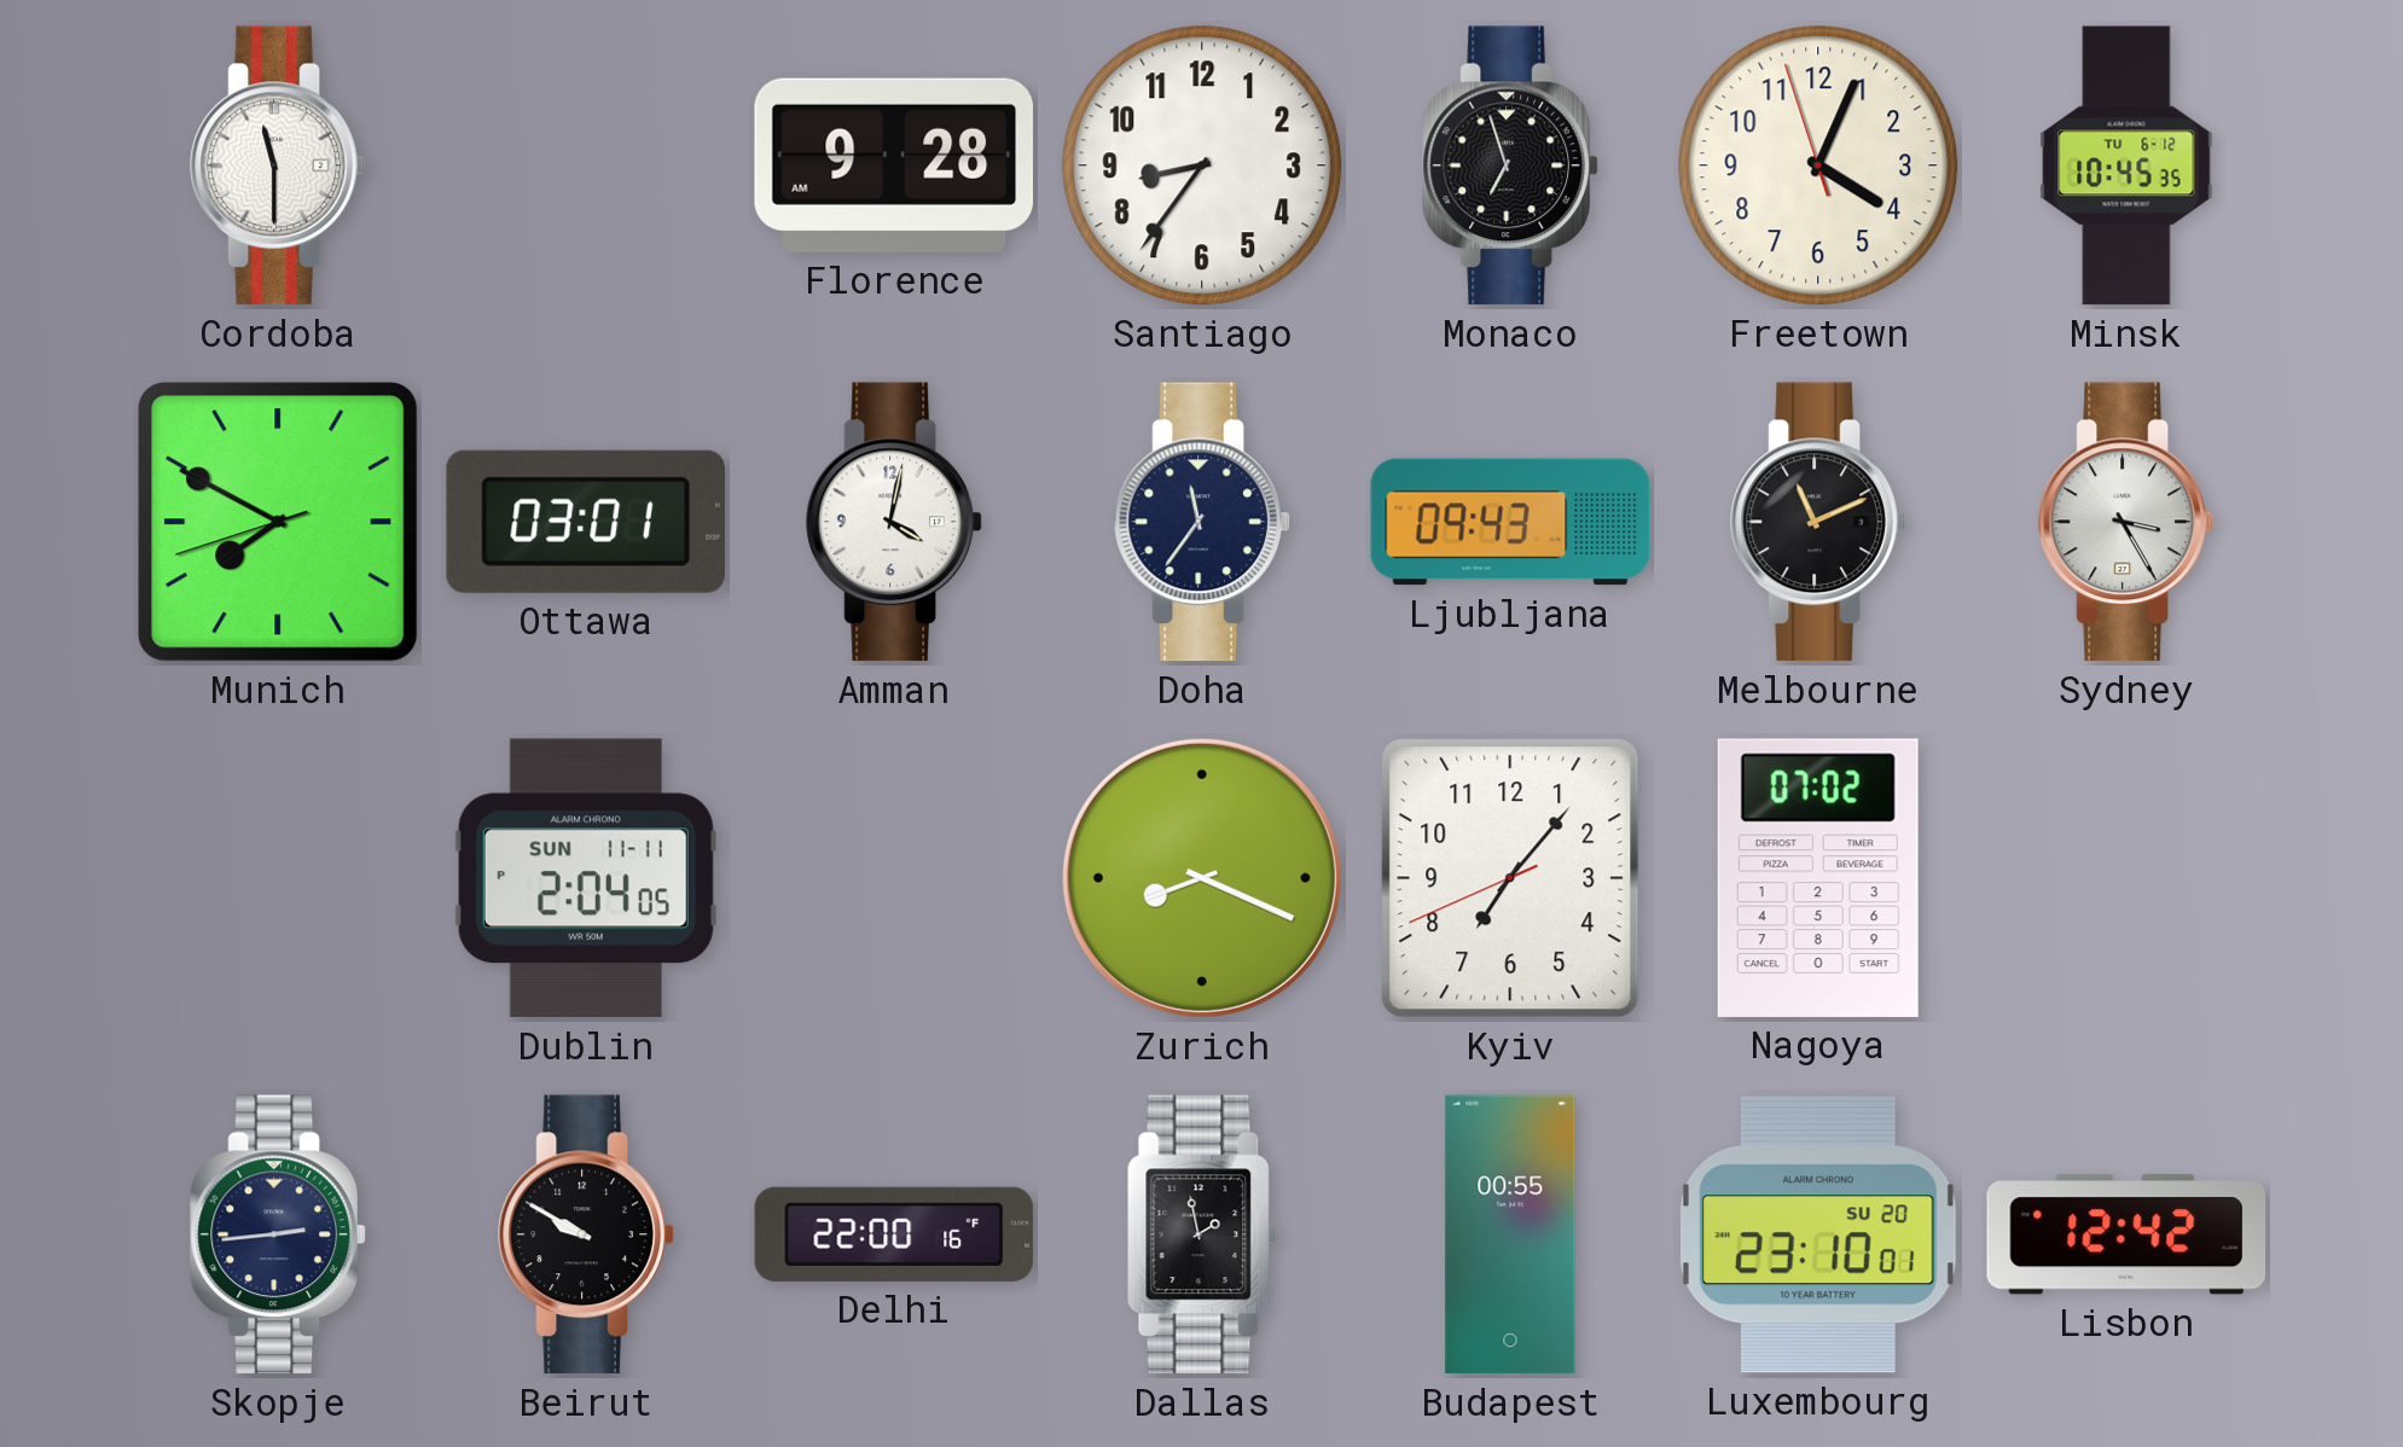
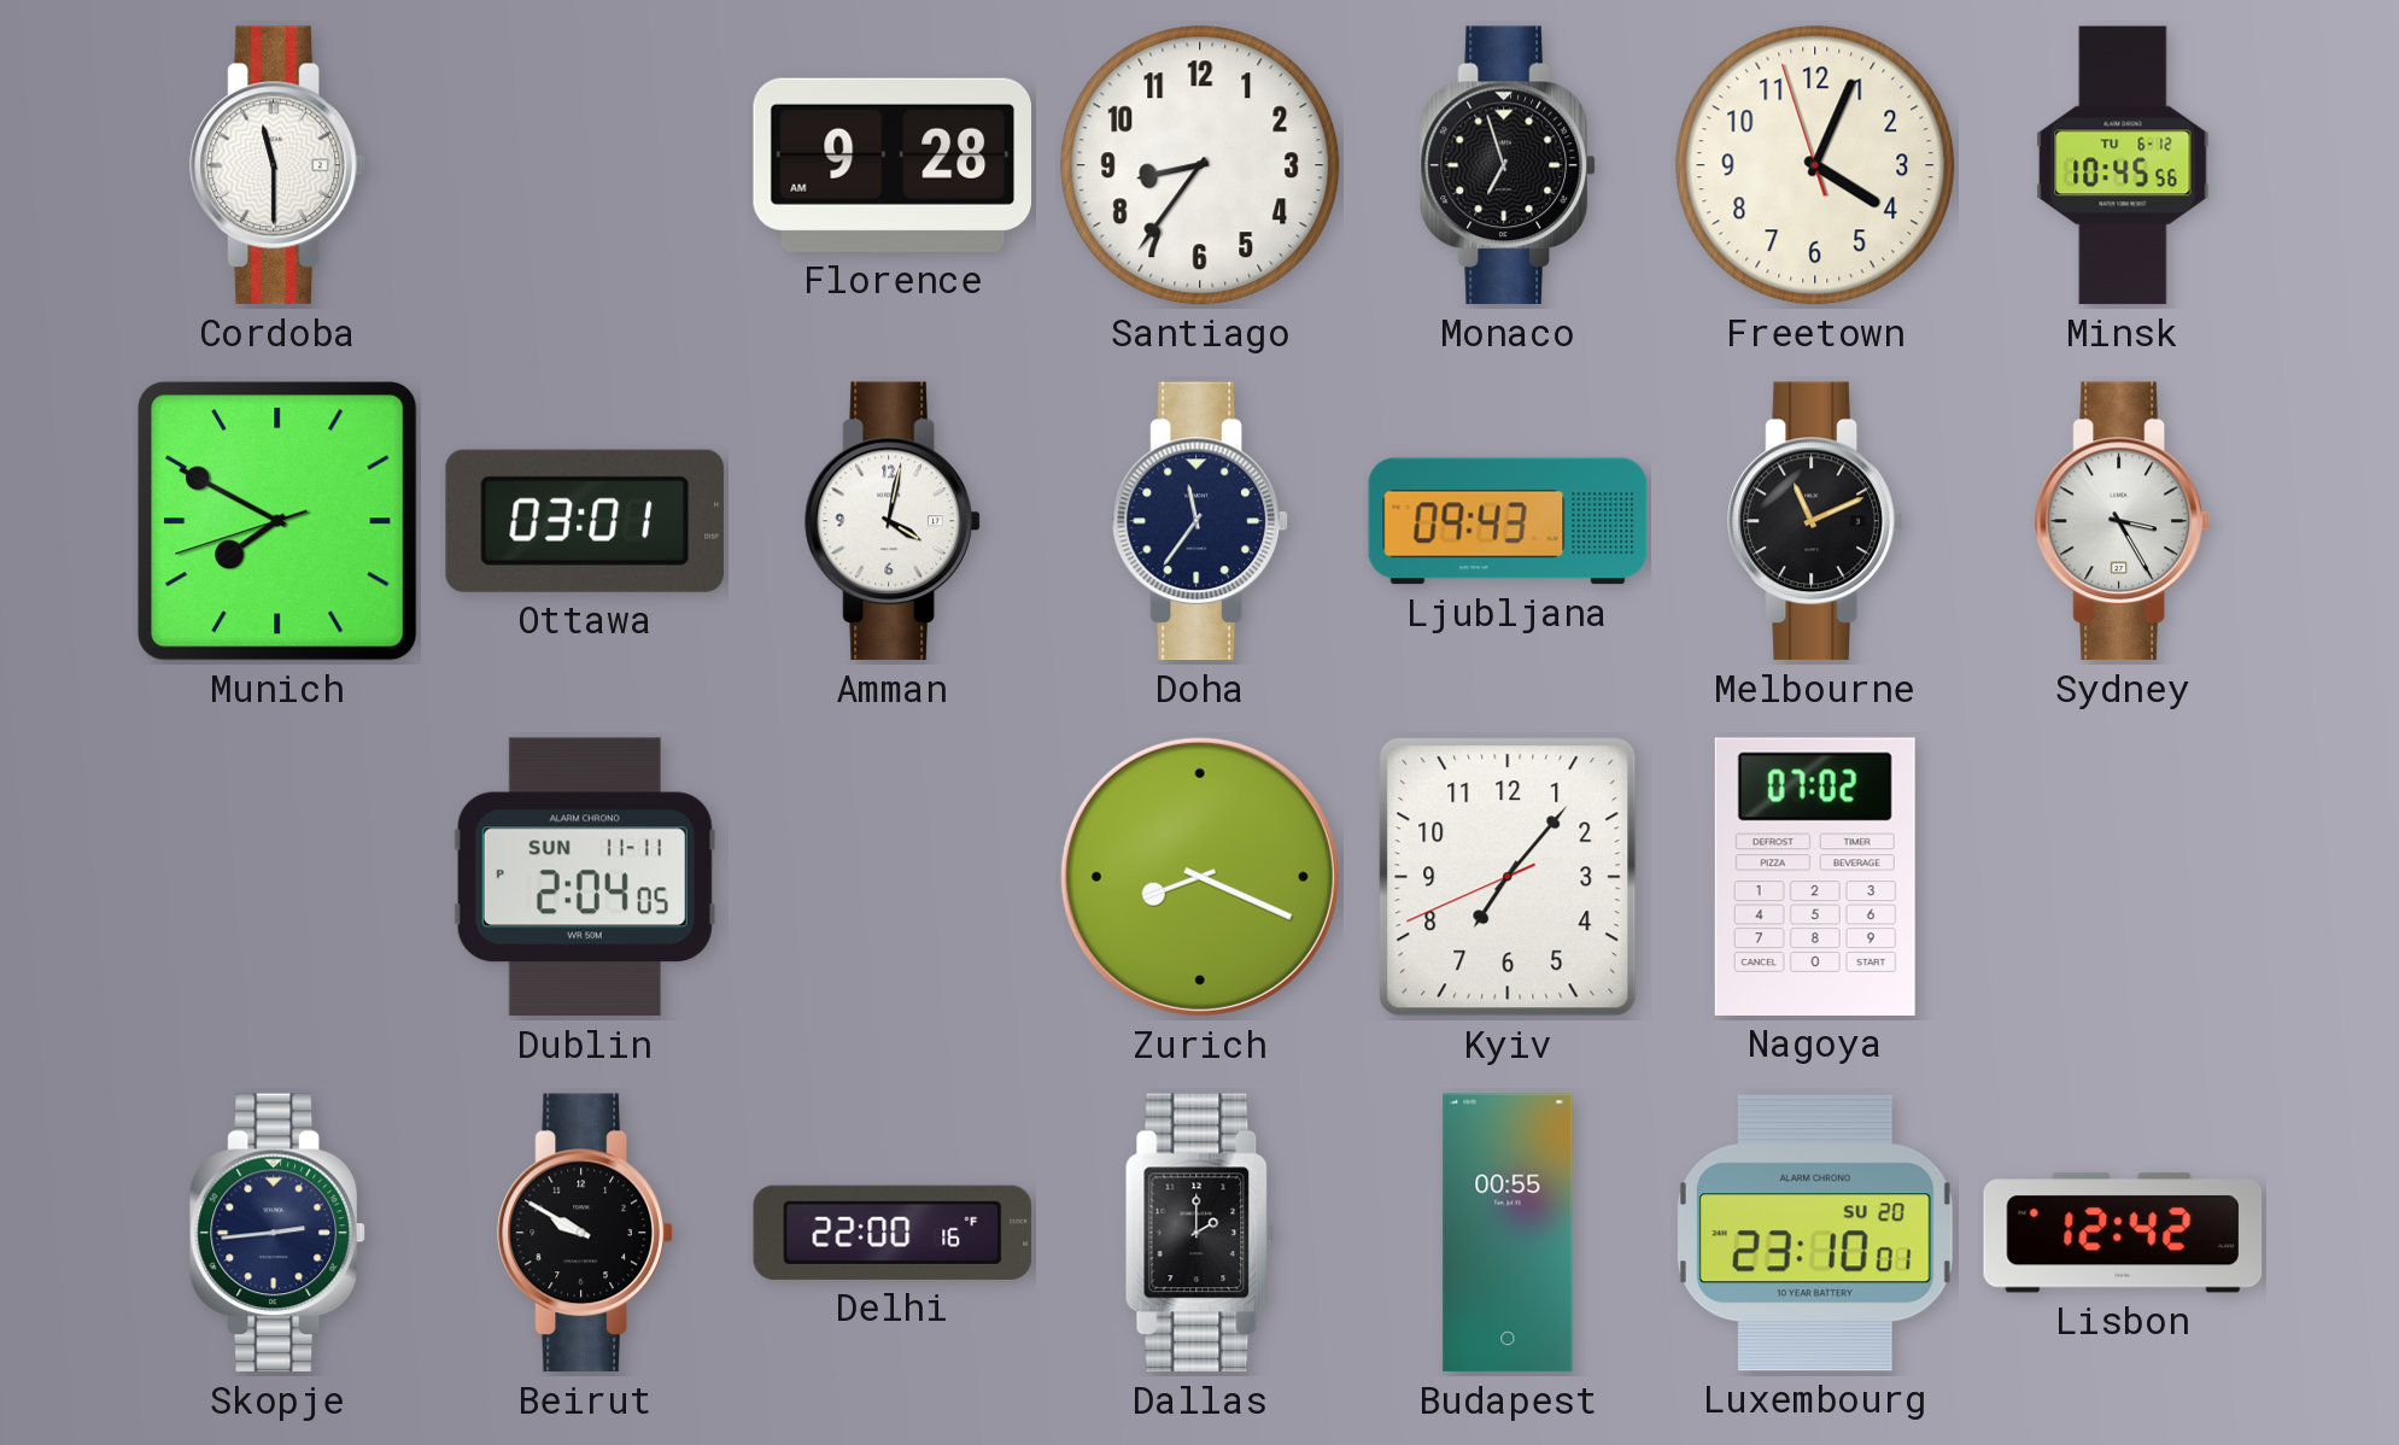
Minsk: 10:45:35 -> 10:45:56
Dallas: 1:58 -> 2:00
